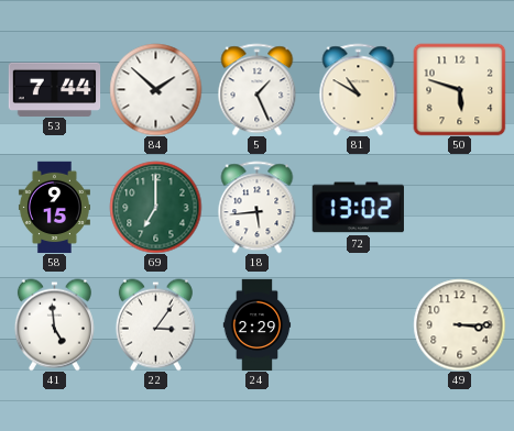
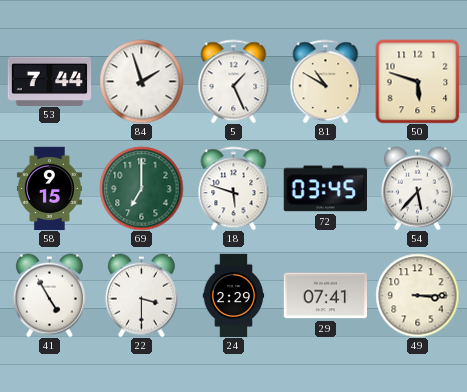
84: 1:52 -> 1:57
18: 5:44 -> 5:48
72: 13:02 -> 03:45
54: none -> 5:37
41: 4:59 -> 4:55
22: 3:06 -> 3:30
29: none -> 07:41
